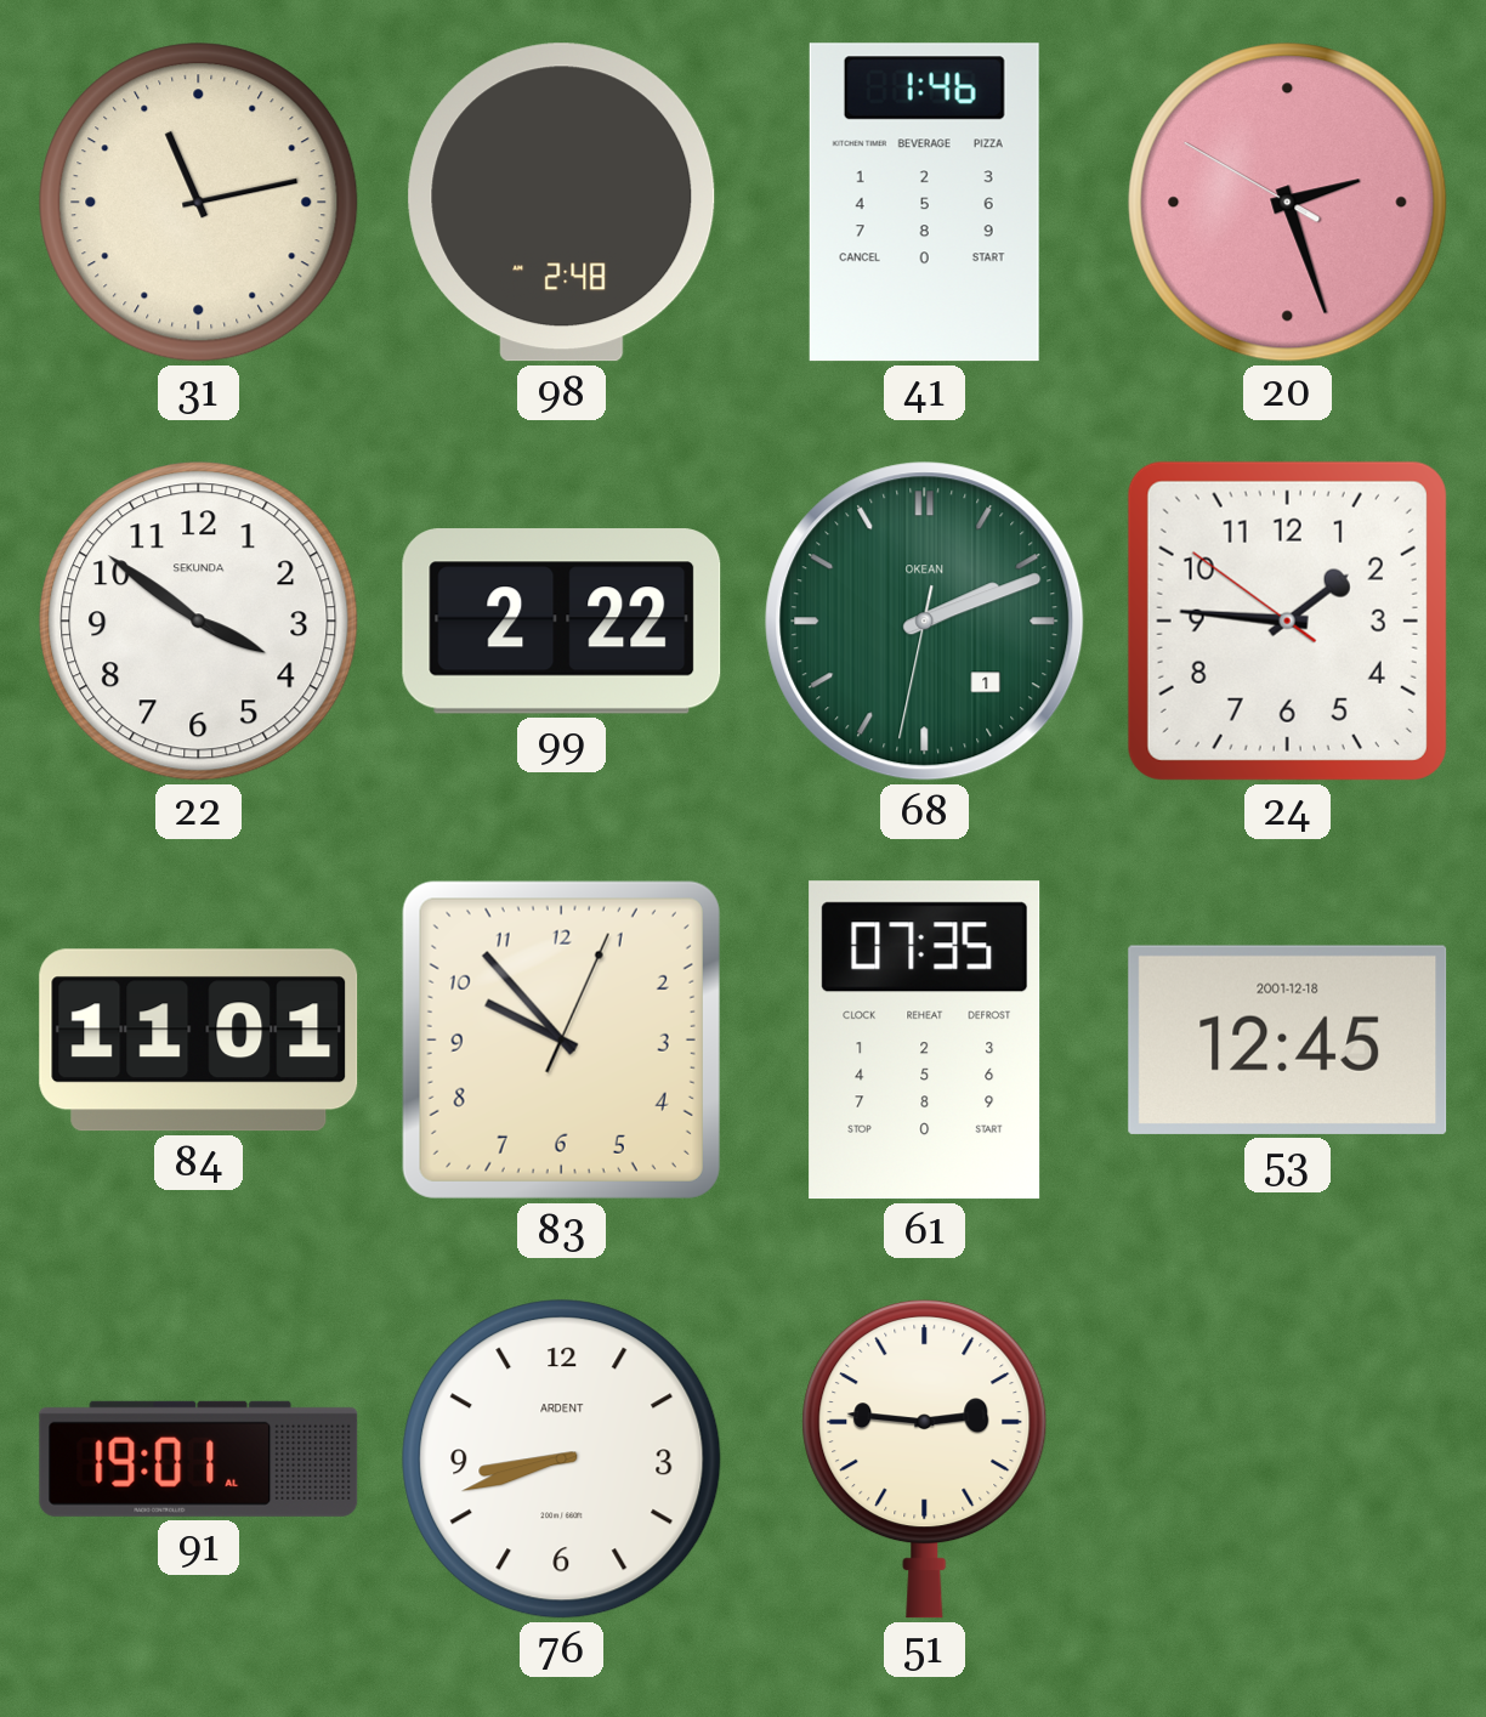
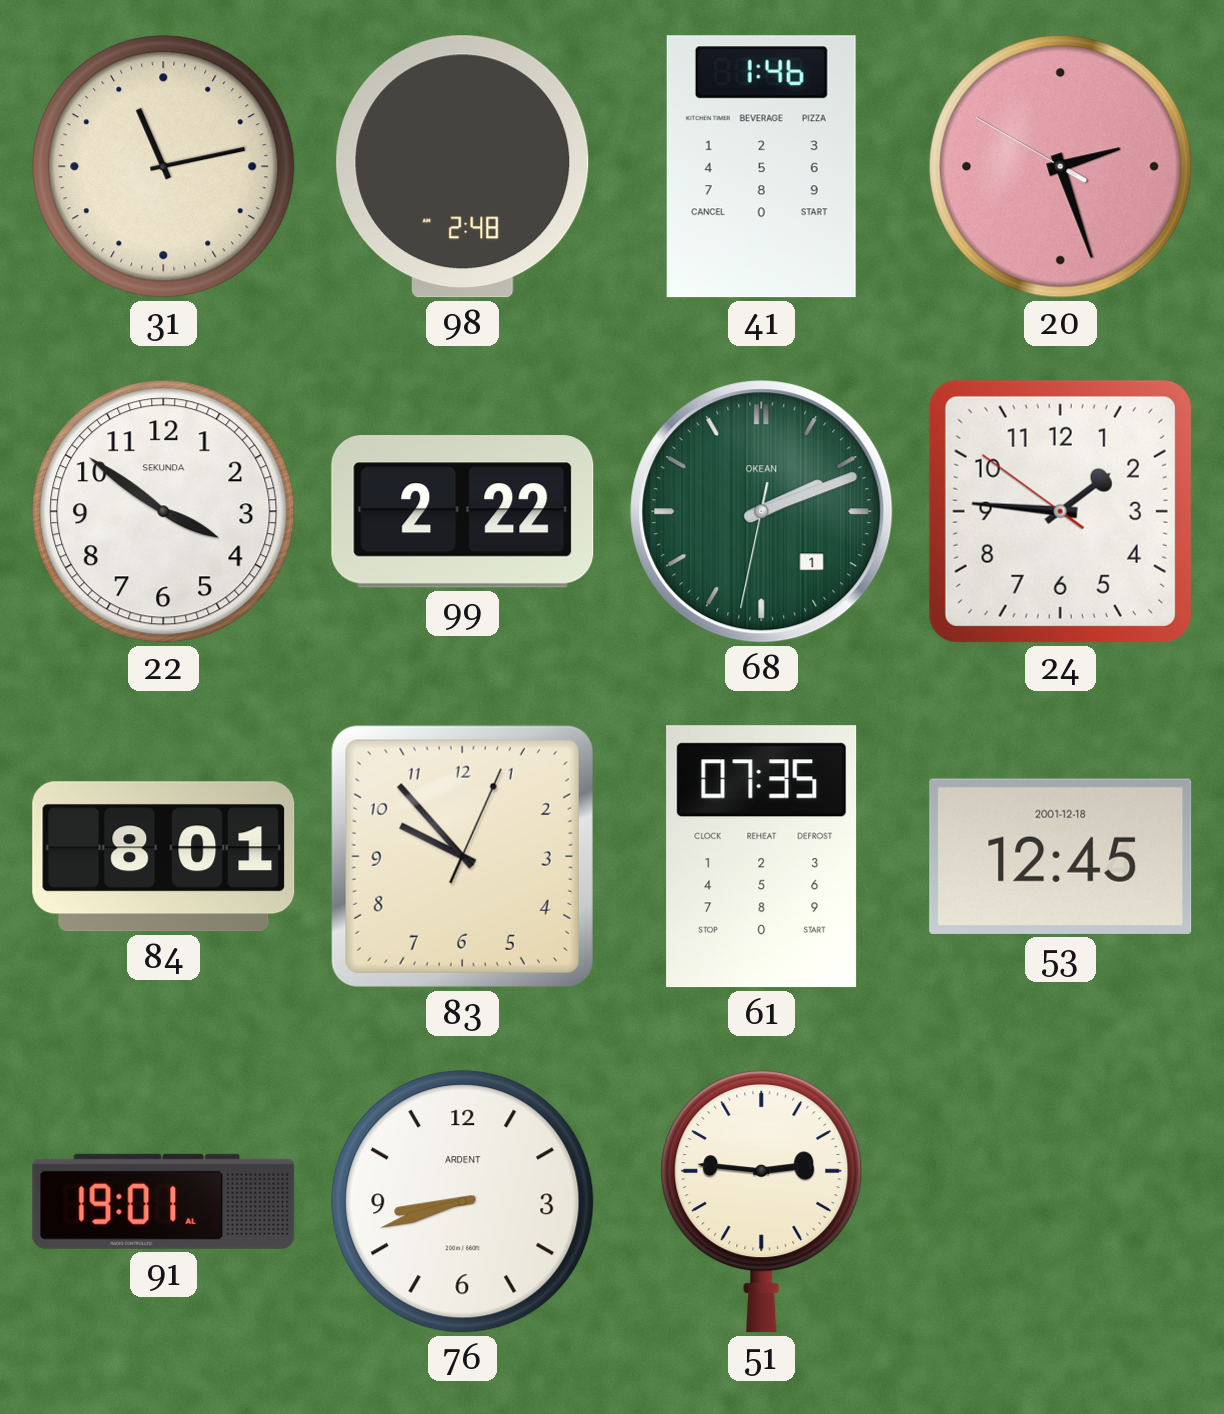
84: 11:01 -> 8:01
